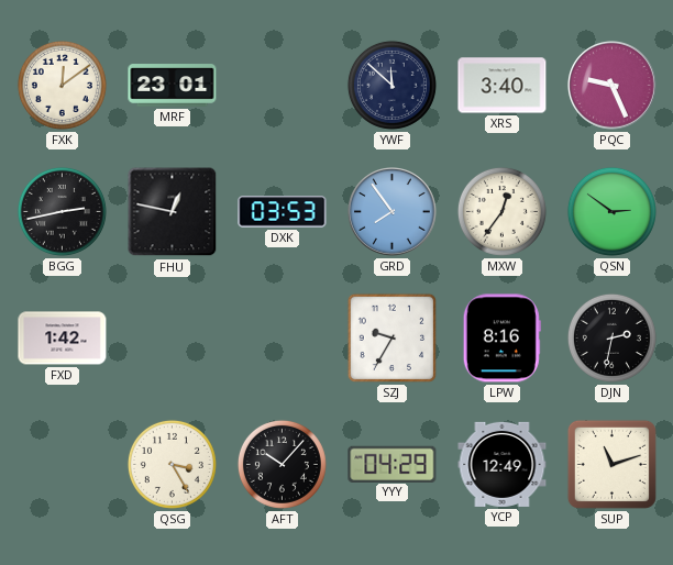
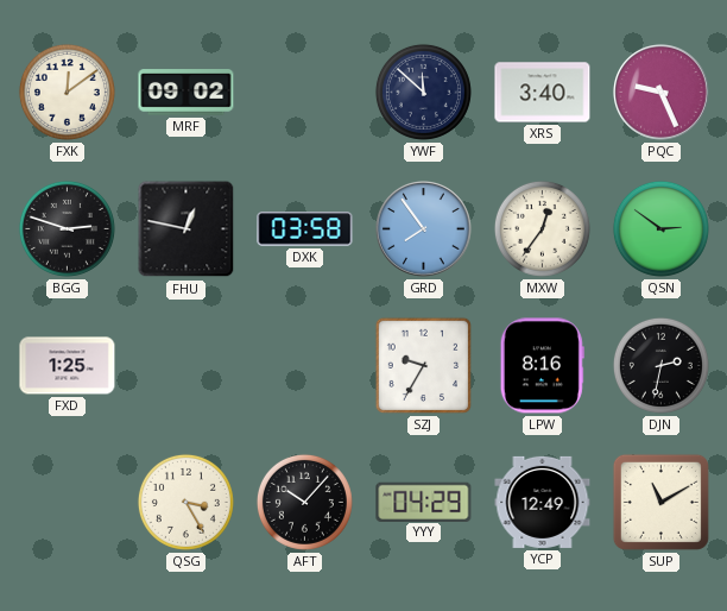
MRF: 23:01 -> 09:02
BGG: 2:43 -> 2:48
DXK: 03:53 -> 03:58
FXD: 1:42 -> 1:25
SUP: 11:12 -> 11:10
